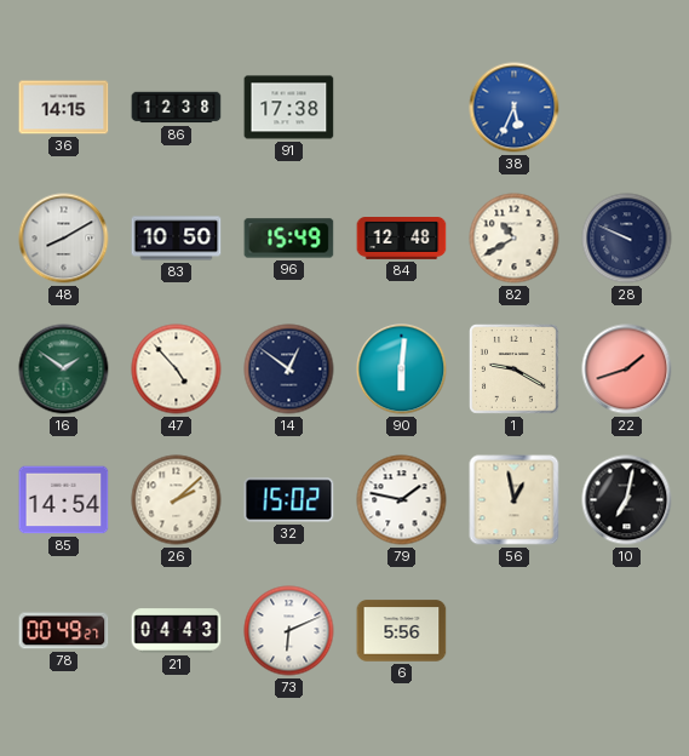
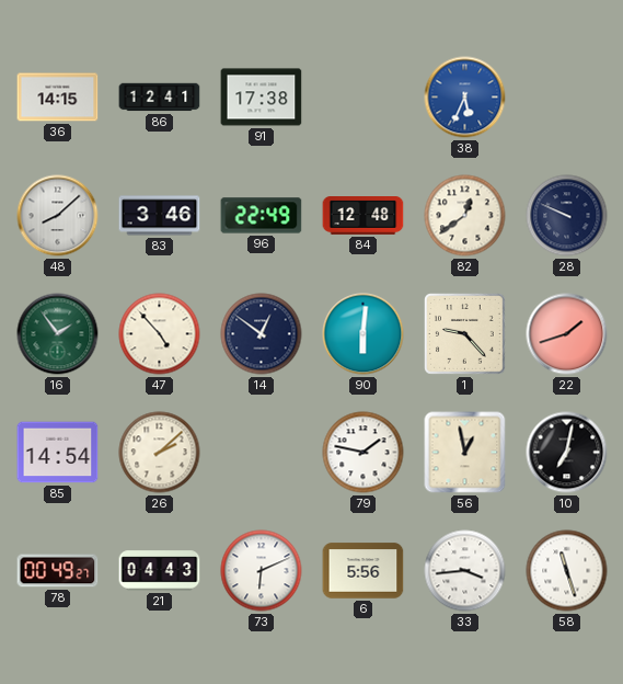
86: 12:38 -> 12:41
48: 8:10 -> 8:08
83: 10:50 -> 3:46
96: 15:49 -> 22:49
82: 10:40 -> 12:39
16: 1:51 -> 1:54
1: 9:20 -> 9:23
32: 15:02 -> none
33: none -> 3:44
58: none -> 11:27
